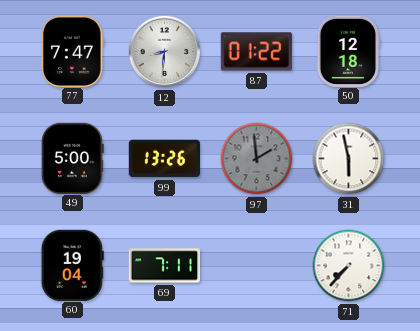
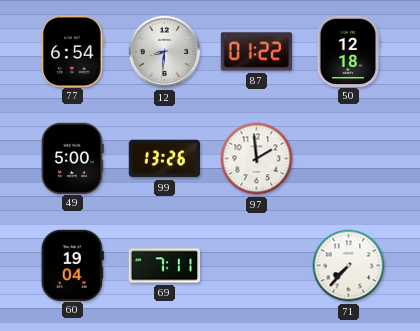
77: 7:47 -> 6:54
97 dial: grey -> white
31: 5:58 -> none
